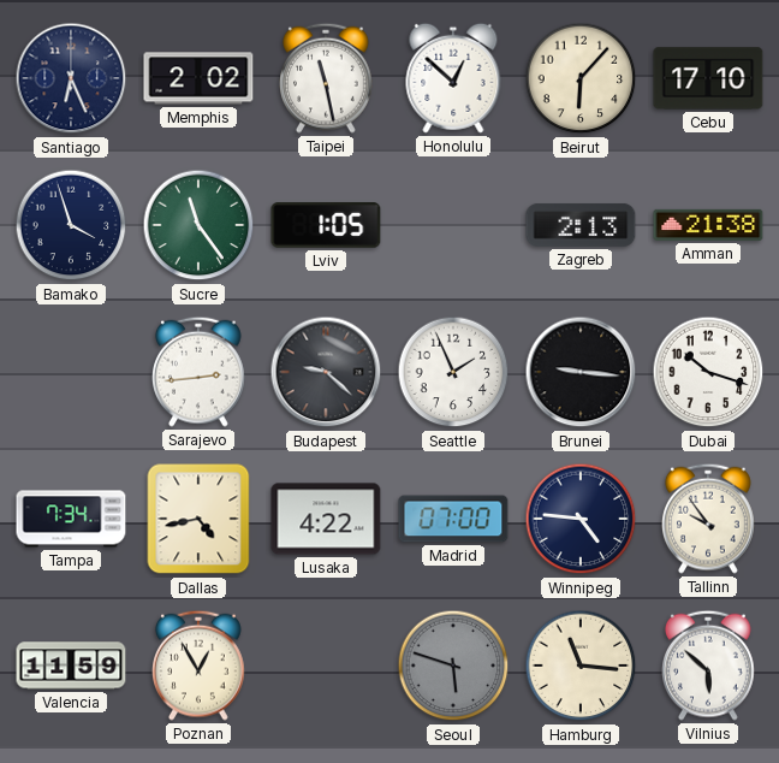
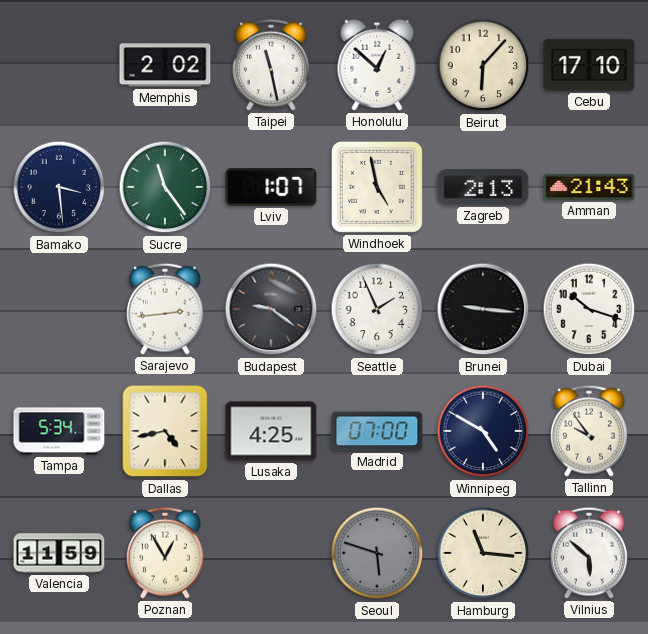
Santiago: 6:26 -> none
Bamako: 3:57 -> 3:29
Lviv: 1:05 -> 1:07
Windhoek: none -> 4:58
Amman: 21:38 -> 21:43
Budapest: 9:22 -> 9:21
Tampa: 7:34 -> 5:34
Lusaka: 4:22 -> 4:25
Winnipeg: 4:46 -> 4:50
